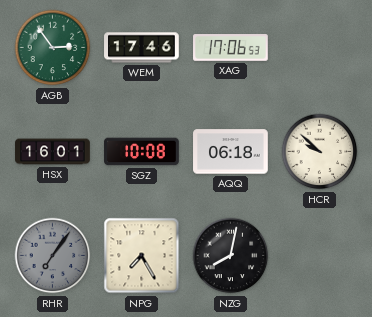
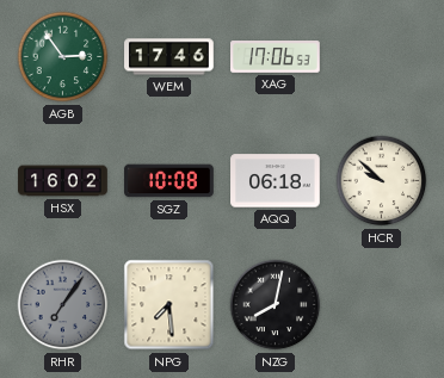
HSX: 16:01 -> 16:02
NPG: 7:25 -> 7:29
